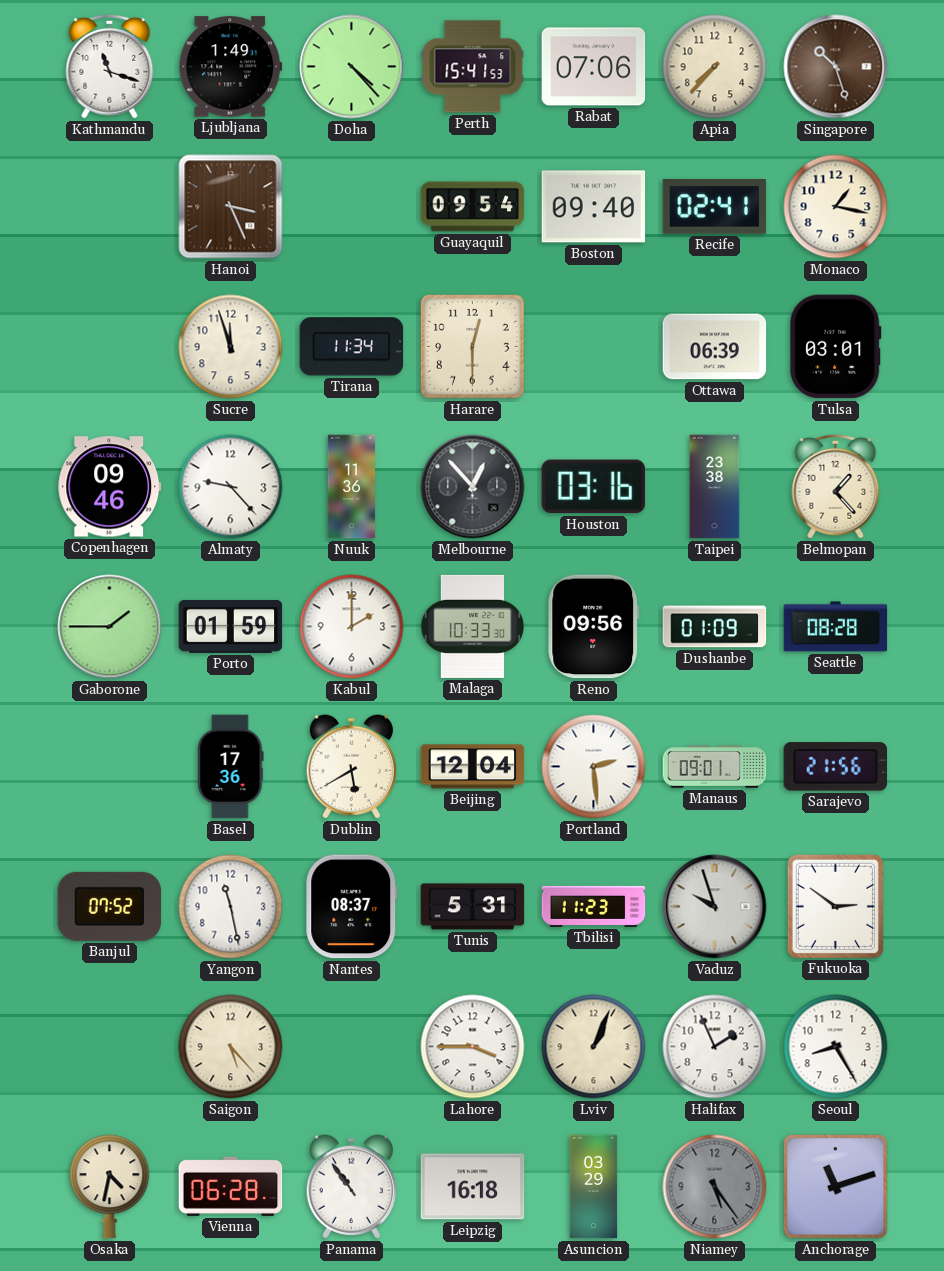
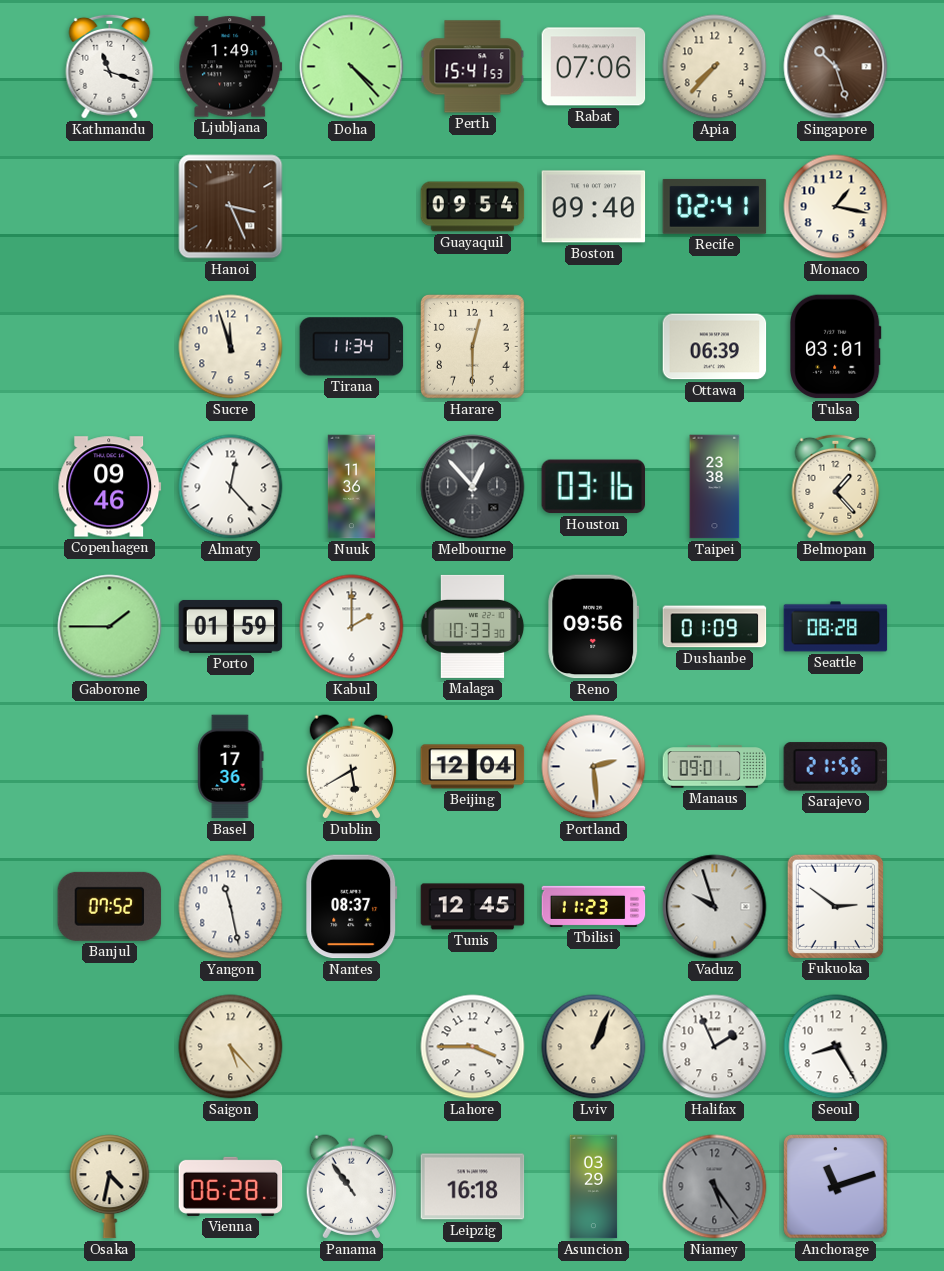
Almaty: 9:23 -> 12:23
Tunis: 5:31 -> 12:45
